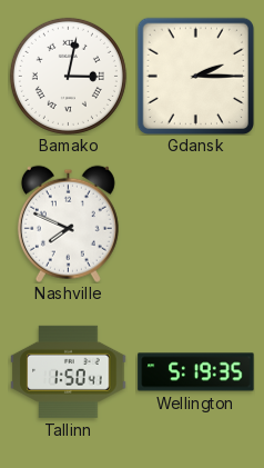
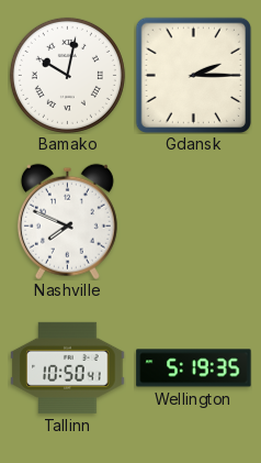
Bamako: 3:02 -> 10:02
Tallinn: 1:50 -> 10:50
